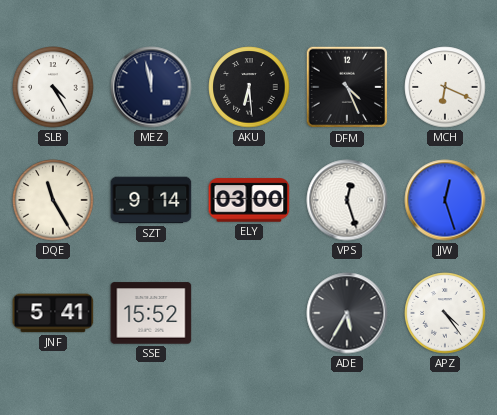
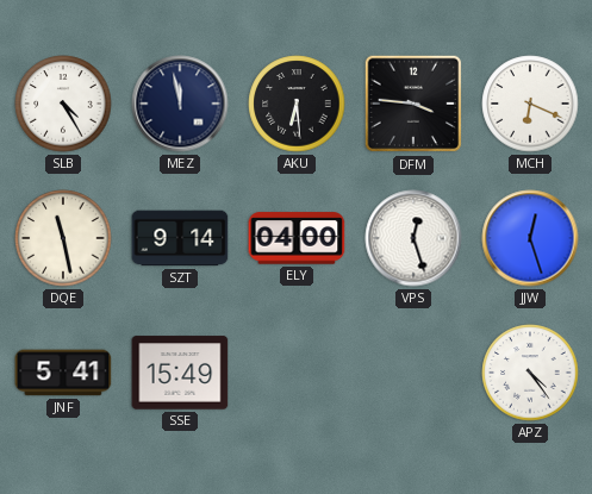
DFM: 4:26 -> 3:46
DQE: 11:25 -> 11:28
ELY: 03:00 -> 04:00
SSE: 15:52 -> 15:49
ADE: 5:35 -> none
